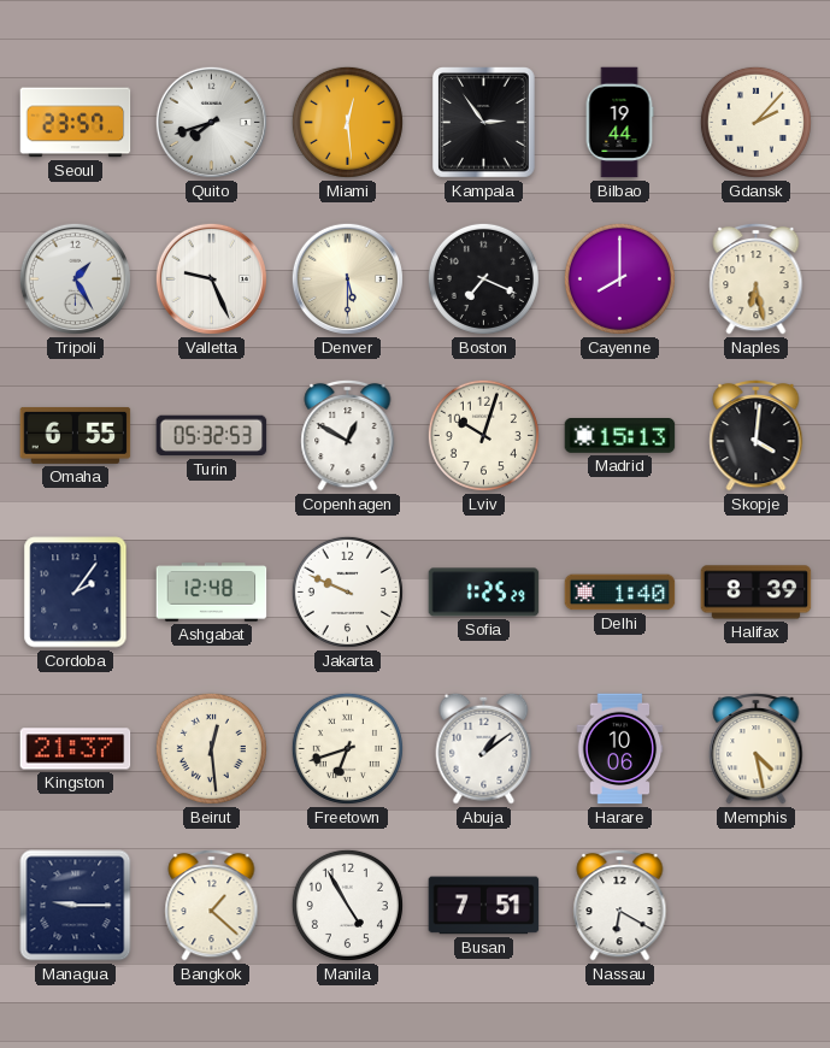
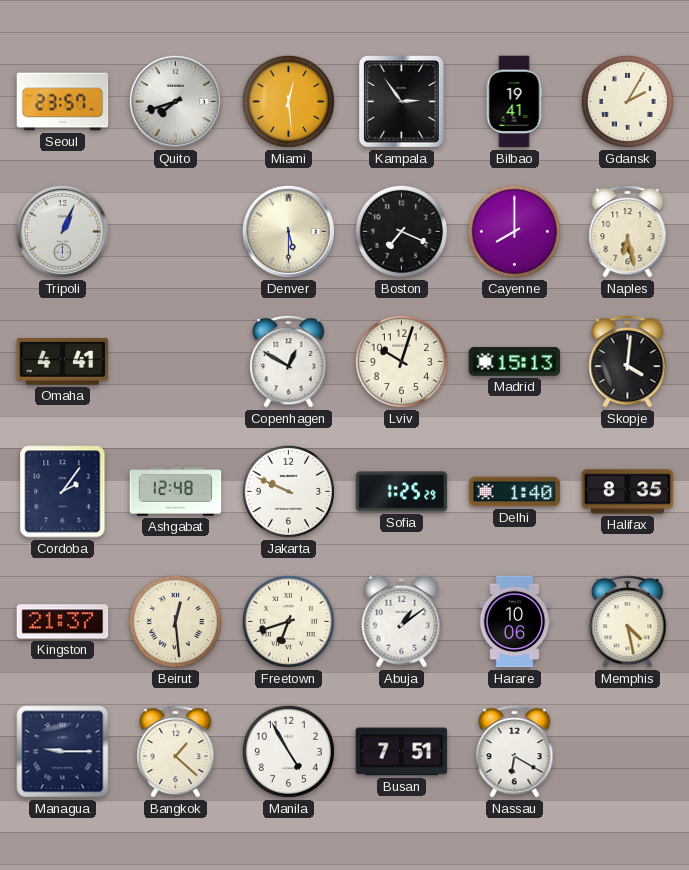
Bilbao: 19:44 -> 19:41
Gdansk: 2:07 -> 2:05
Tripoli: 1:25 -> 1:04
Valletta: 9:26 -> none
Omaha: 6:55 -> 4:41
Turin: 05:32 -> none
Halifax: 8:39 -> 8:35
